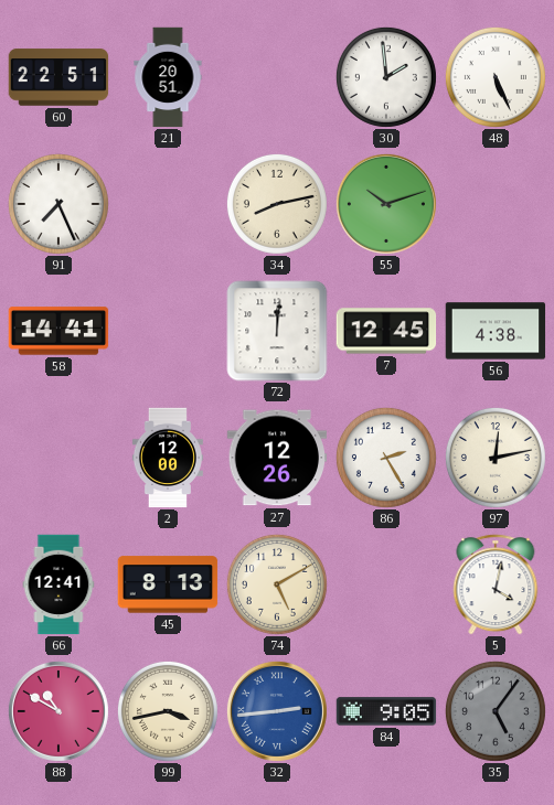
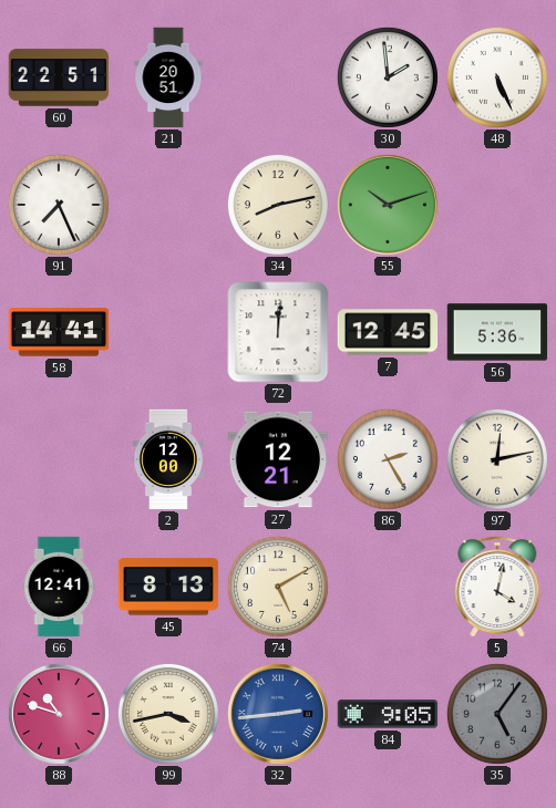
56: 4:38 -> 5:36
27: 12:26 -> 12:21
88: 10:50 -> 10:48
